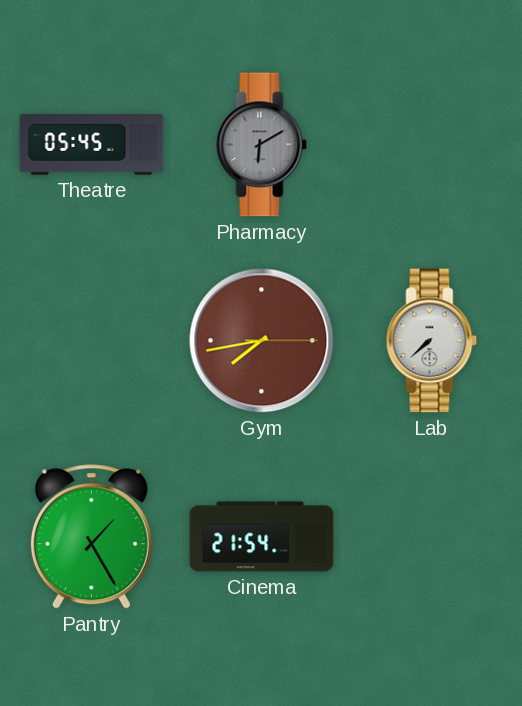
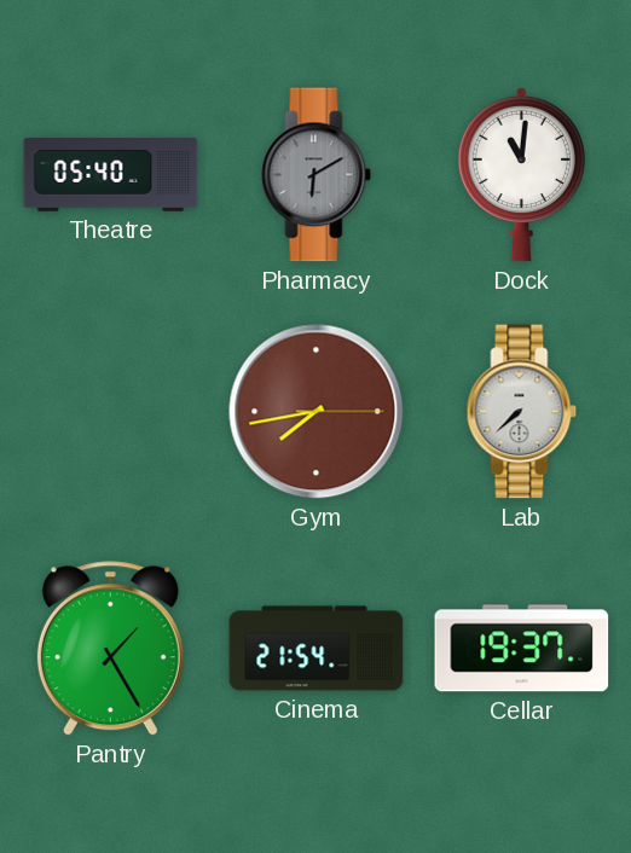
Theatre: 05:45 -> 05:40
Dock: none -> 11:01
Cellar: none -> 19:37
